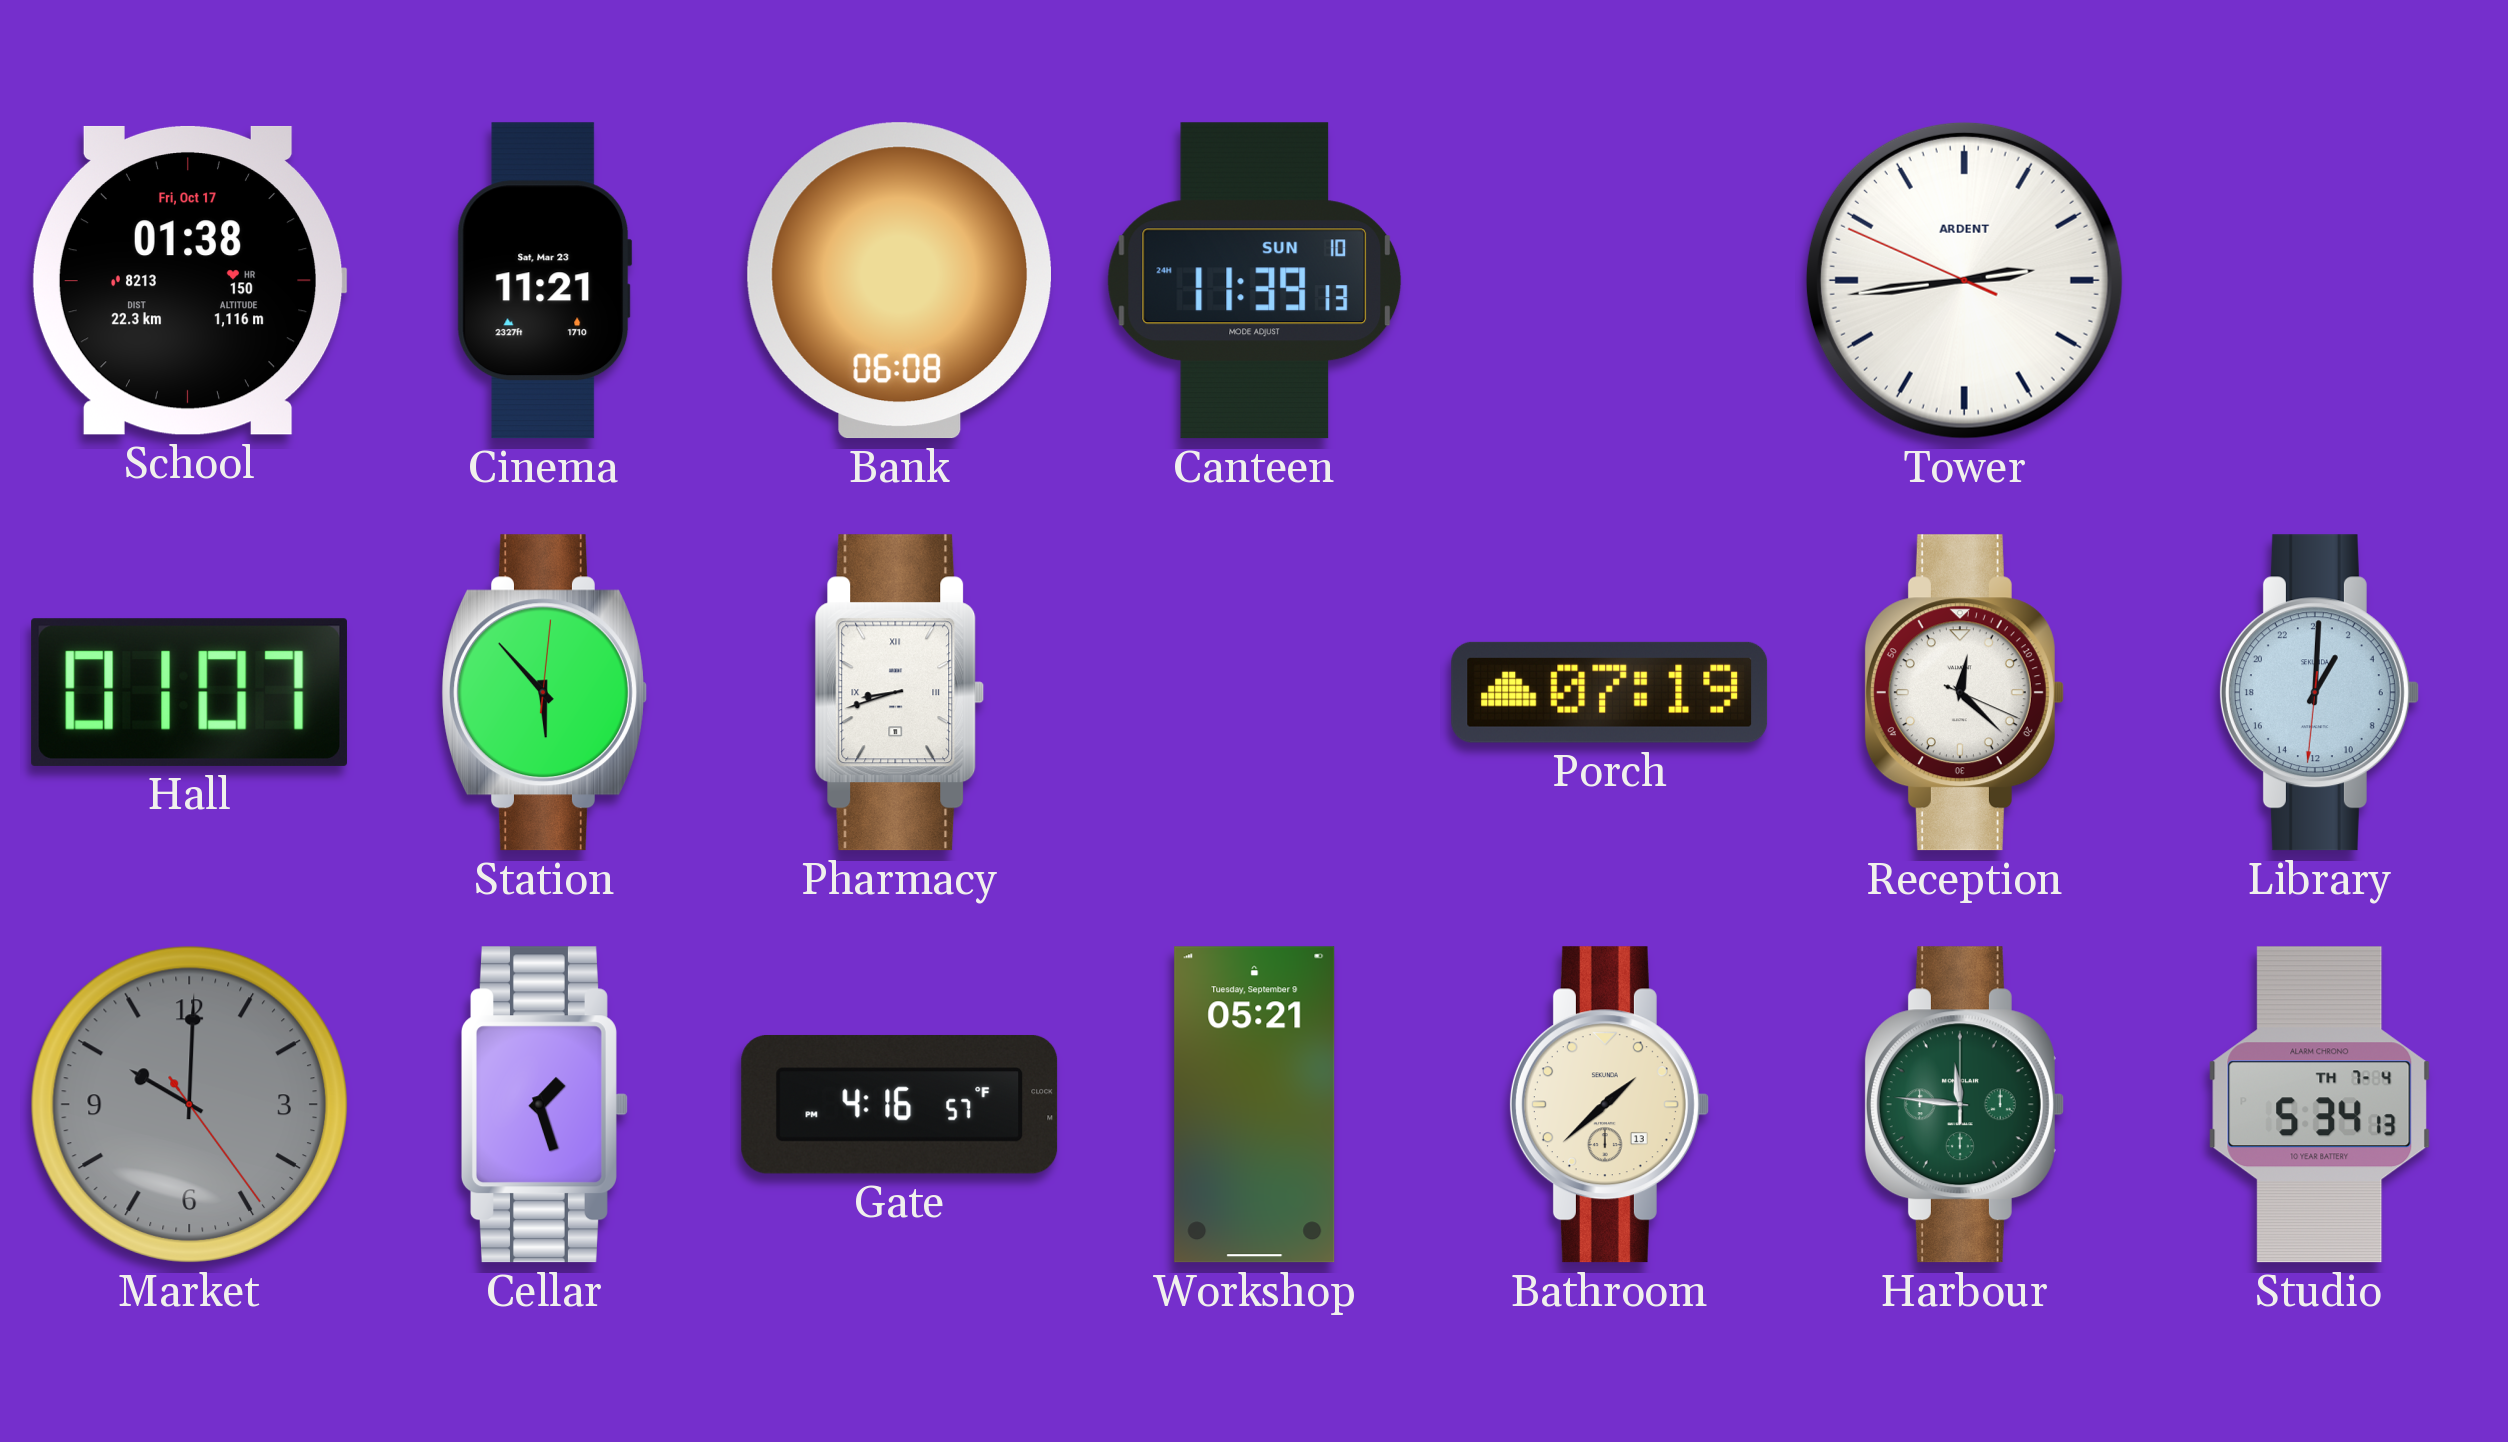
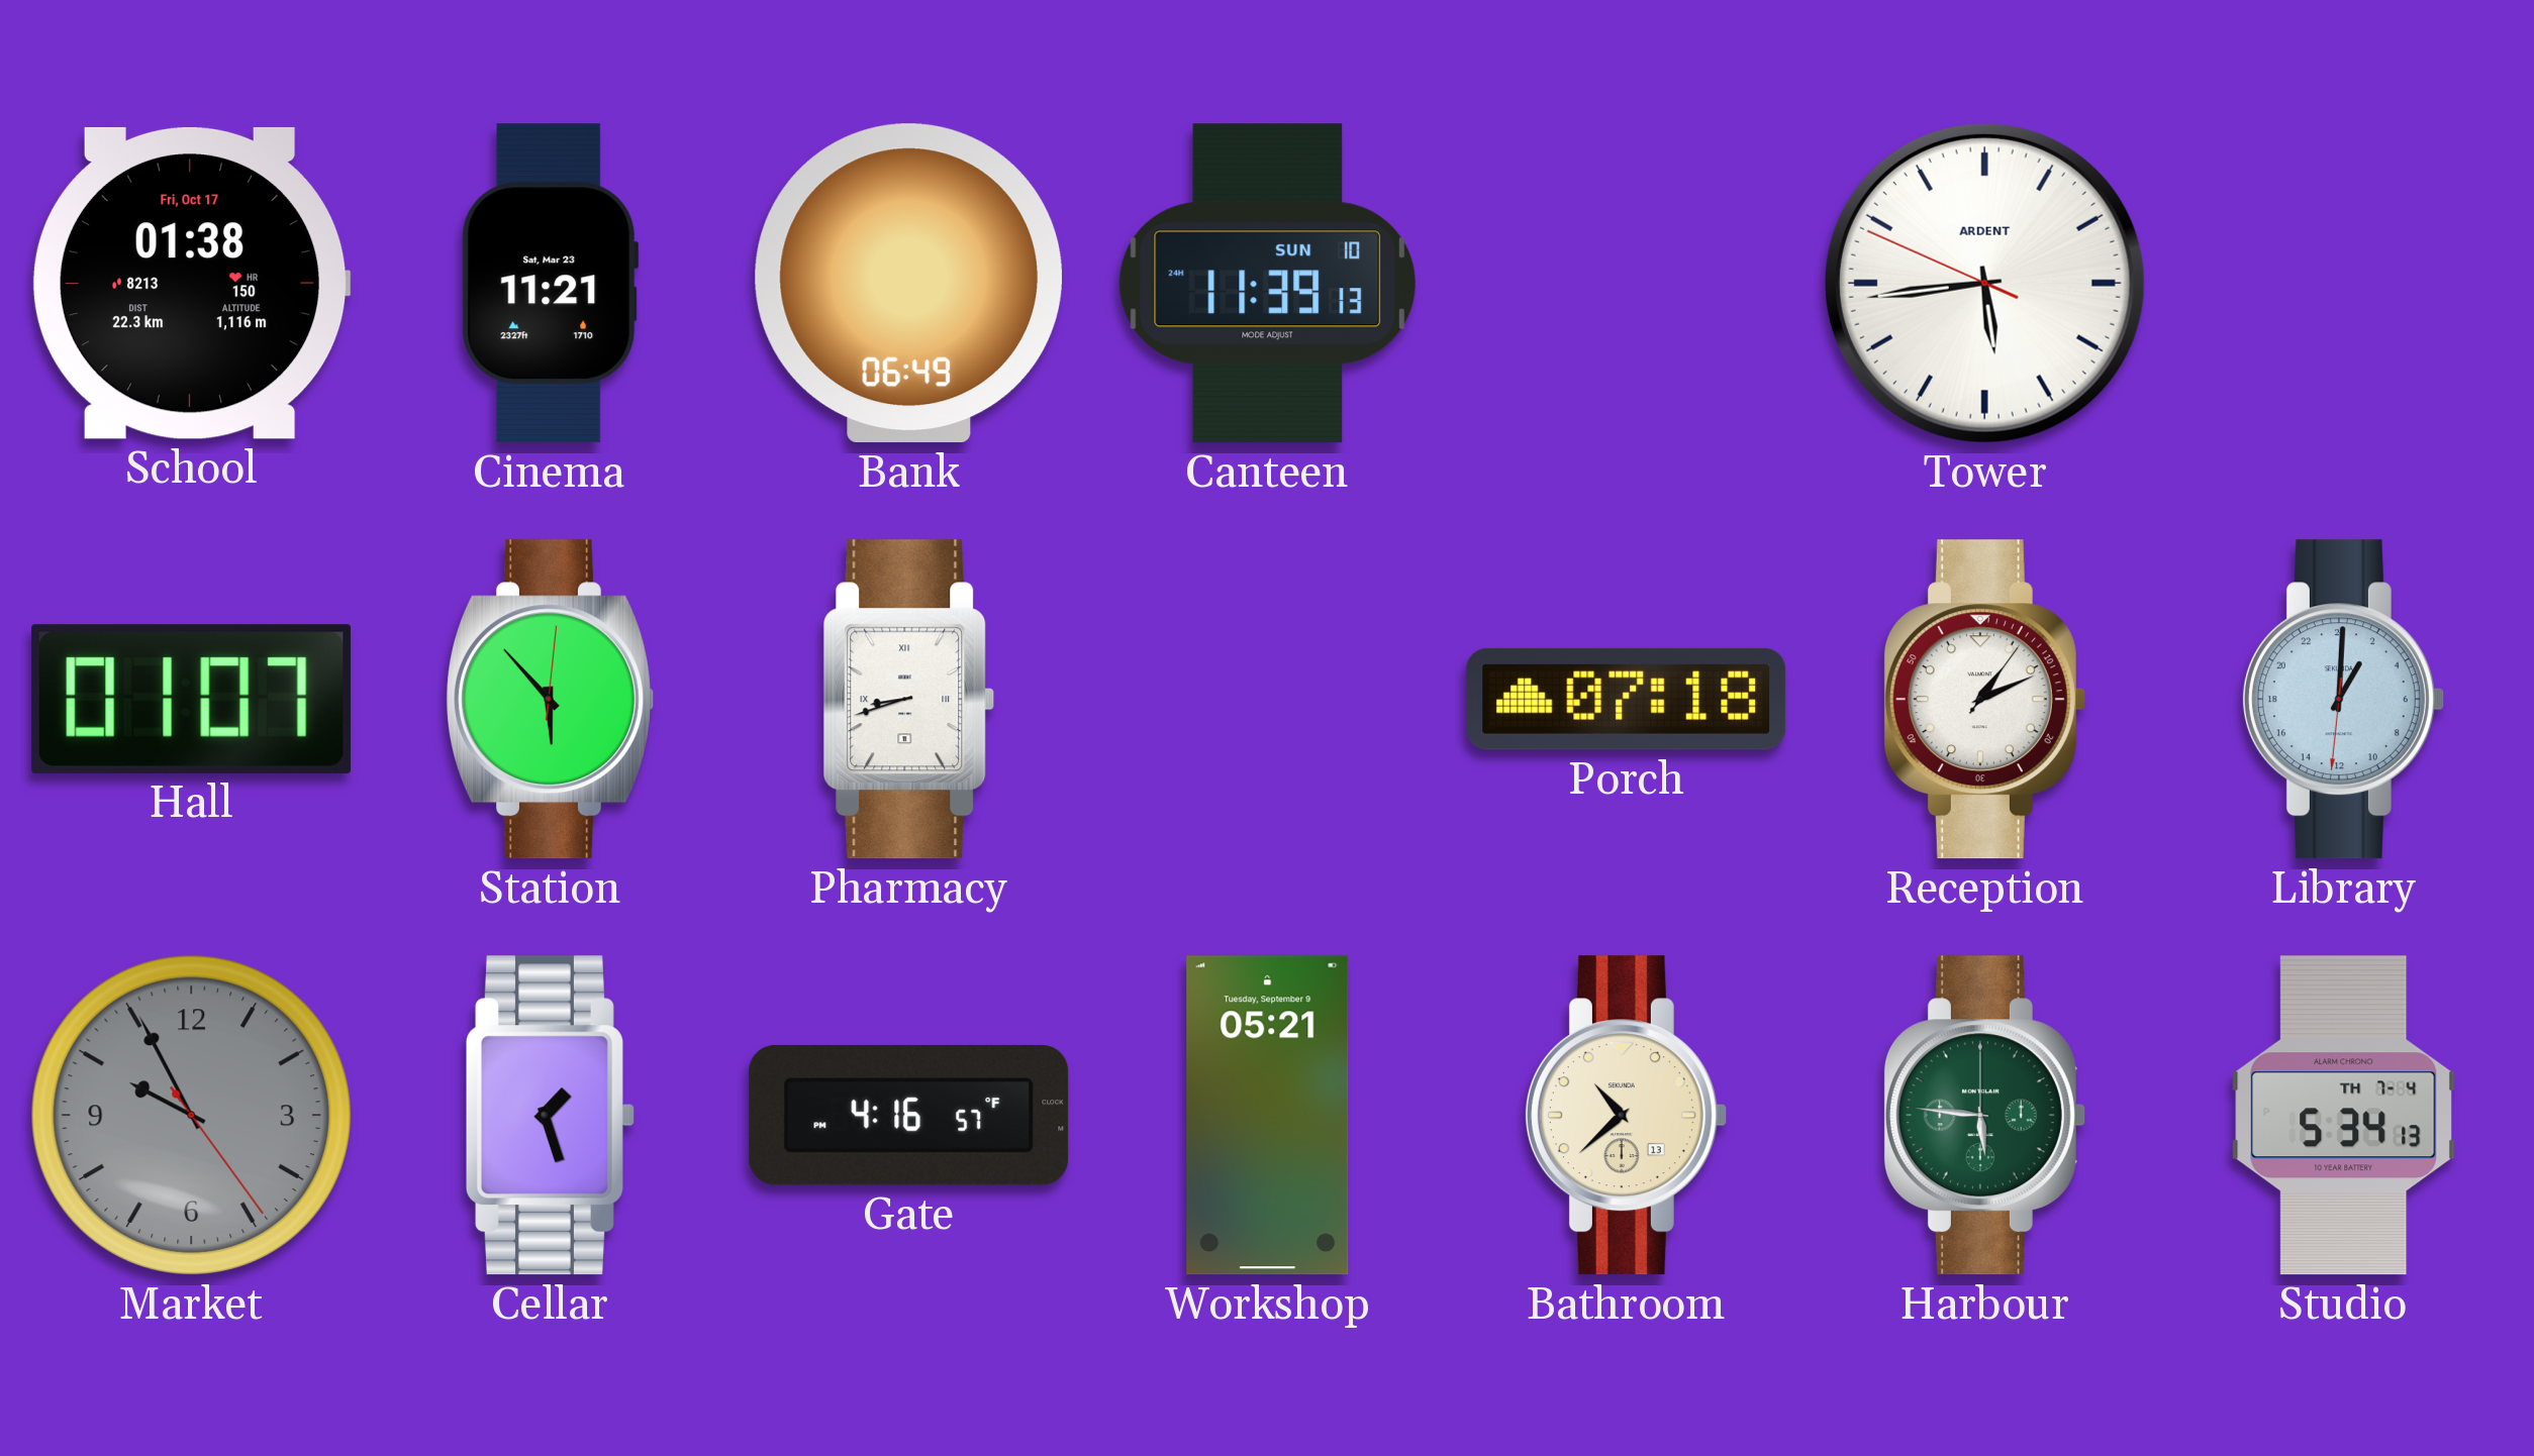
Bank: 06:08 -> 06:49
Tower: 2:43 -> 5:43
Porch: 07:19 -> 07:18
Reception: 12:22 -> 1:11
Market: 10:00 -> 9:55
Bathroom: 1:38 -> 10:38
Harbour: 11:46 -> 5:46
